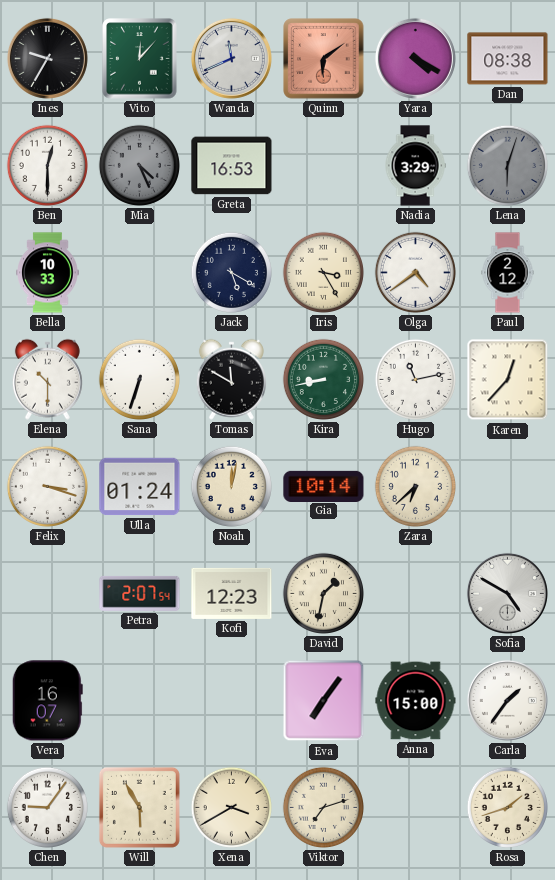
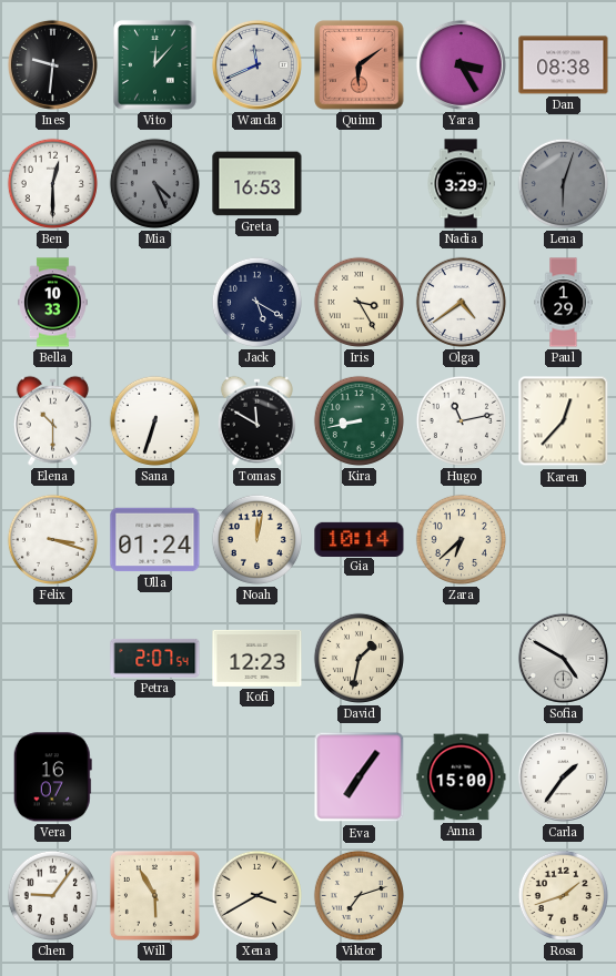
Ines: 9:35 -> 9:31
Yara: 4:20 -> 3:25
Paul: 2:12 -> 1:29
